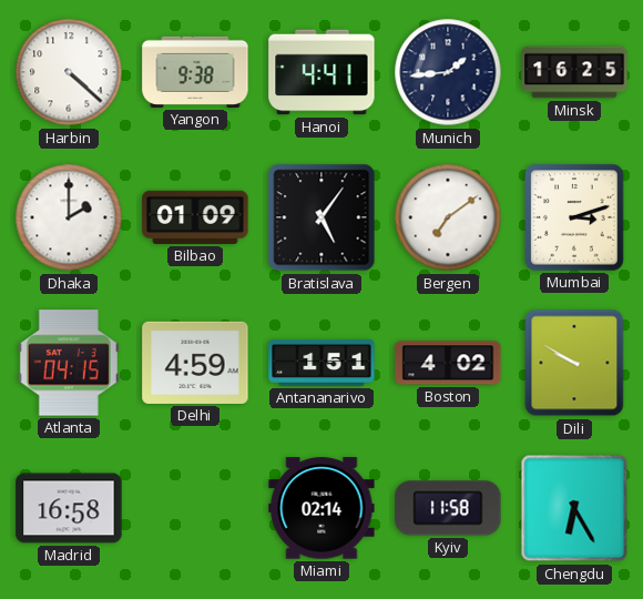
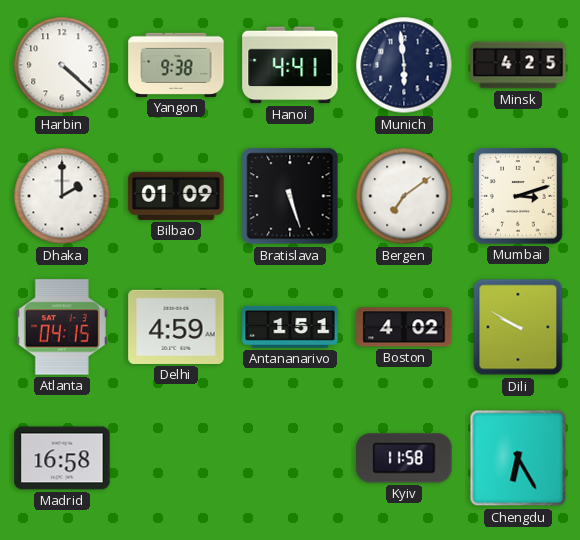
Munich: 1:44 -> 5:59
Minsk: 16:25 -> 4:25
Bratislava: 5:06 -> 5:27
Miami: 02:14 -> none
